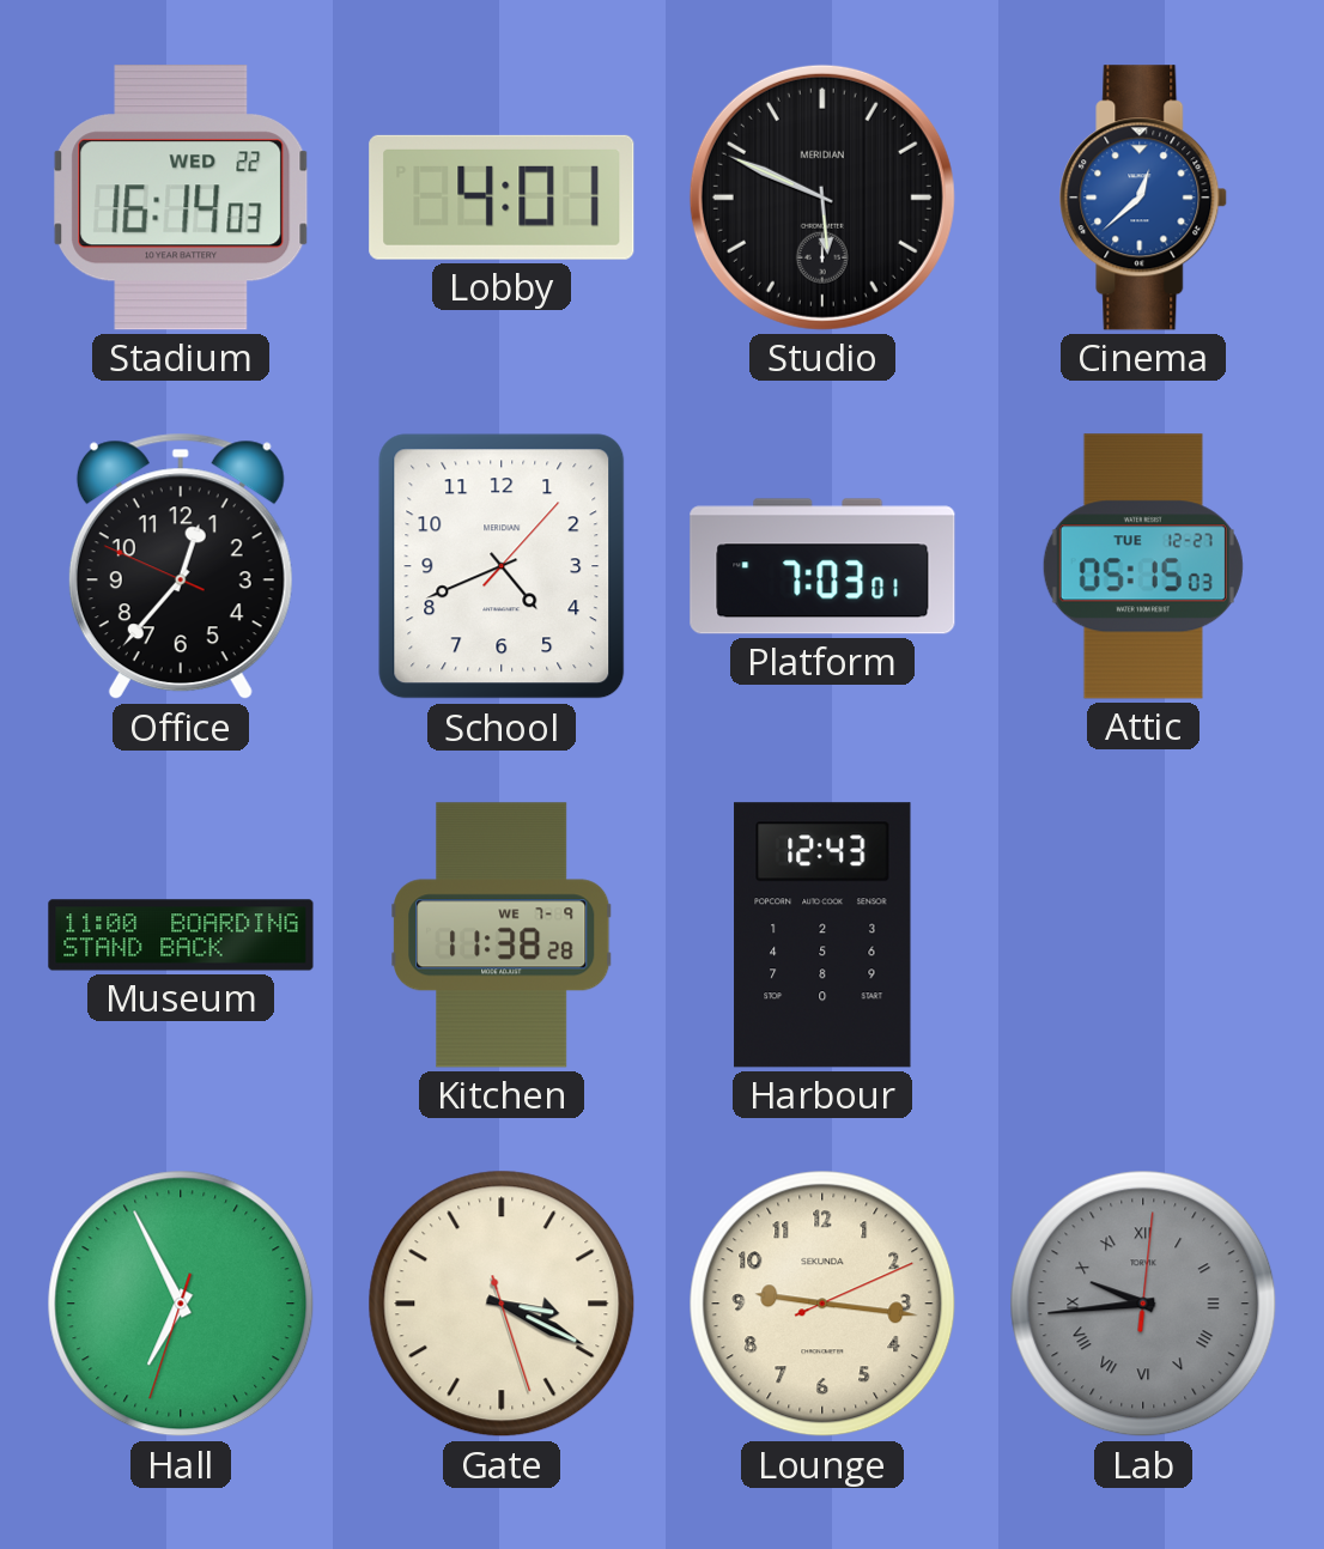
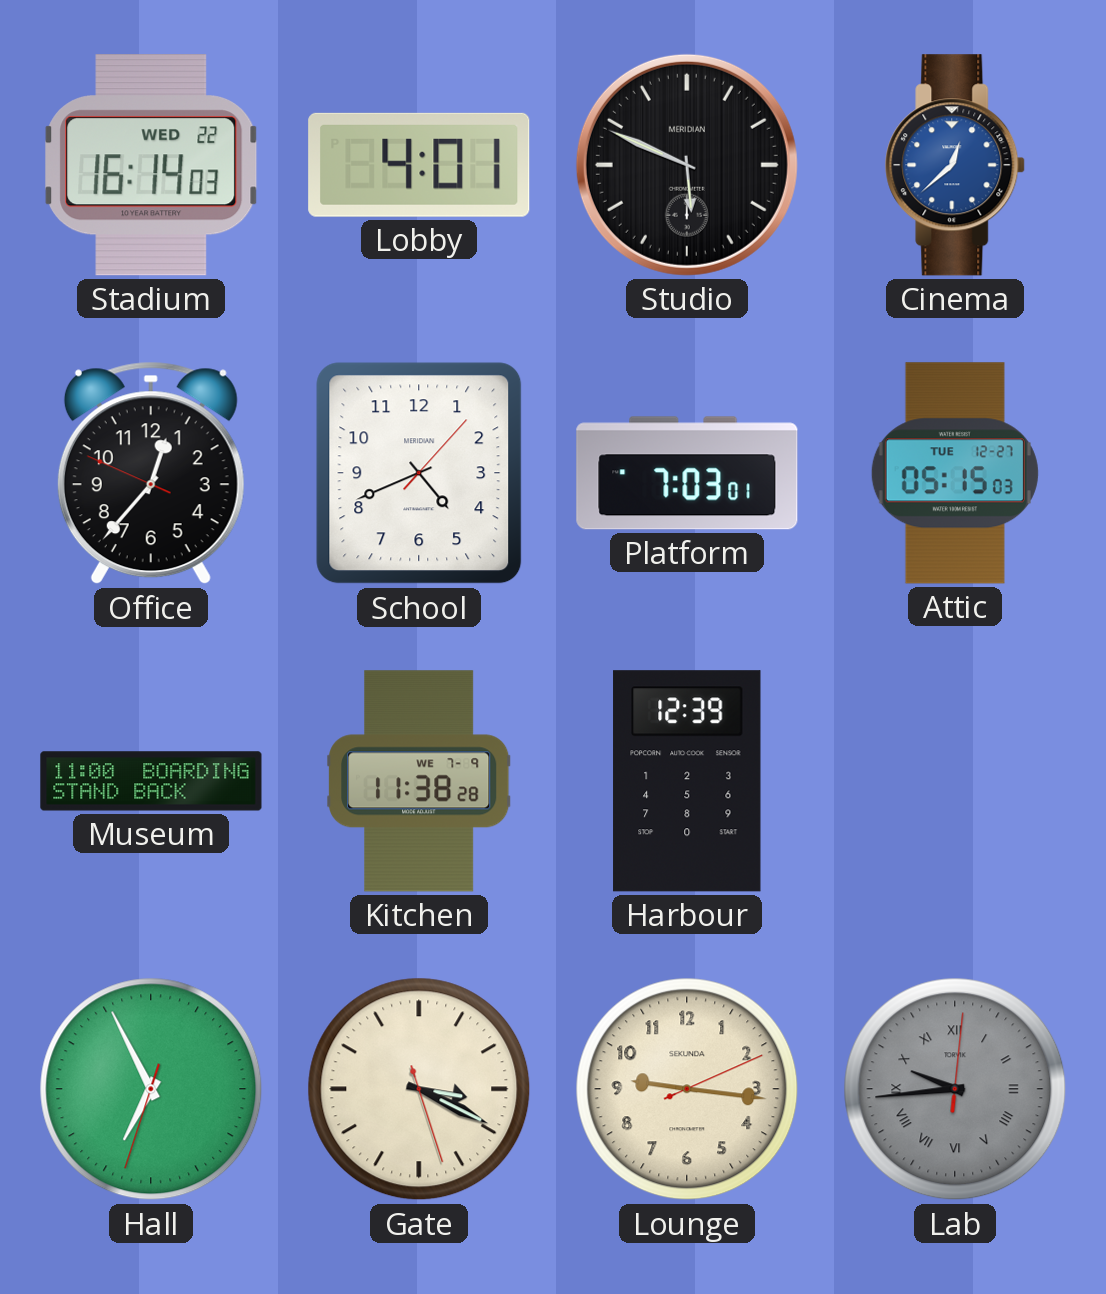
Harbour: 12:43 -> 12:39
